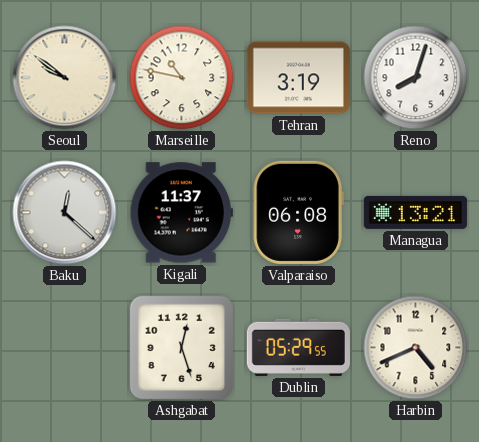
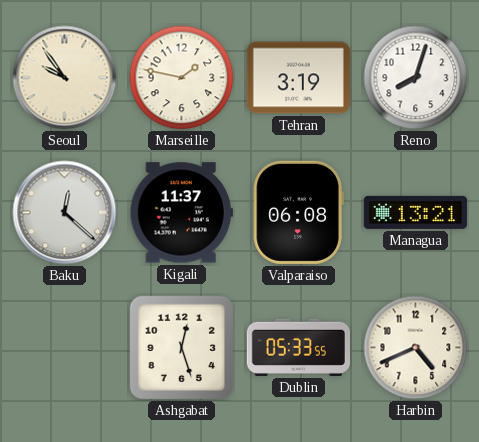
Seoul: 9:51 -> 9:54
Marseille: 10:47 -> 1:47
Dublin: 05:29 -> 05:33
